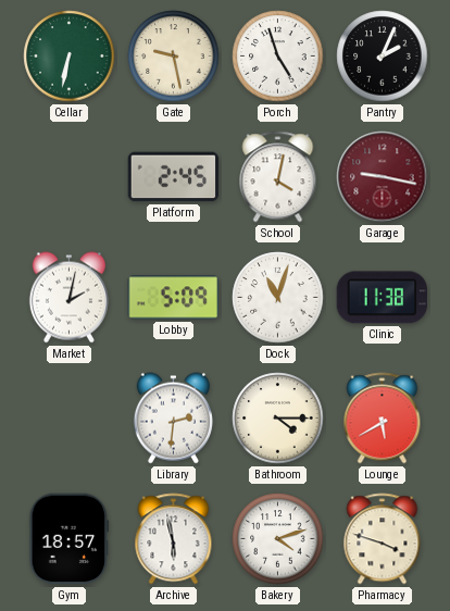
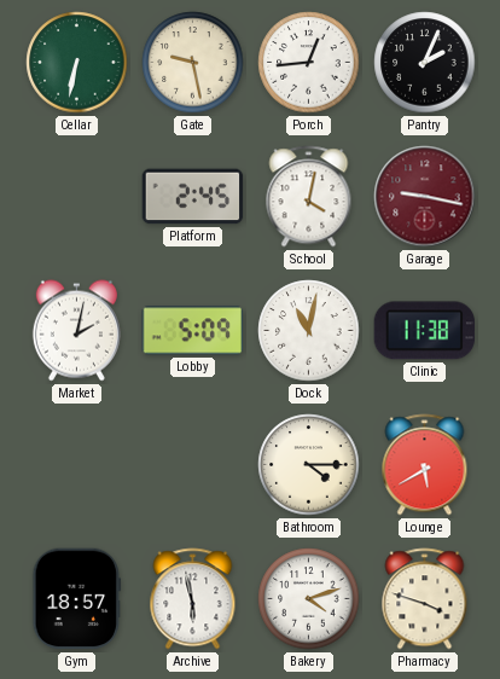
Porch: 4:57 -> 12:44
Dock: 11:03 -> 11:02
Library: 2:31 -> none
